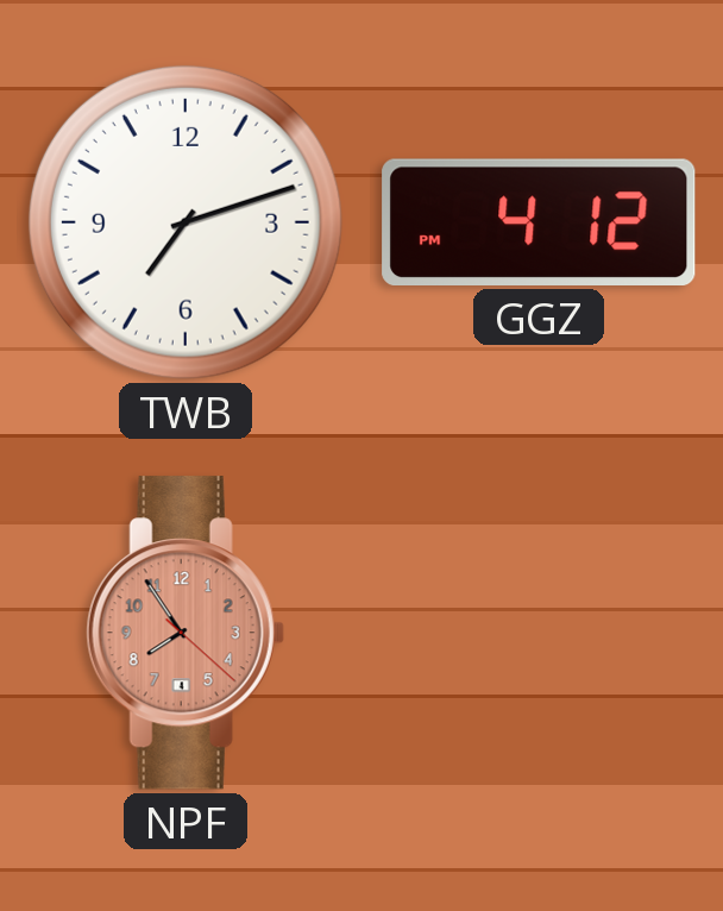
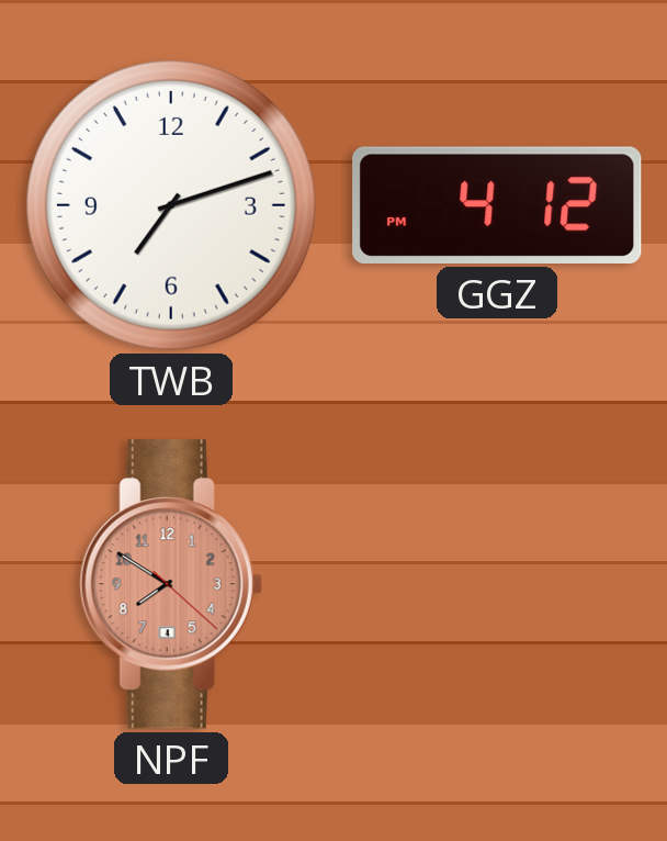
NPF: 7:54 -> 7:50
